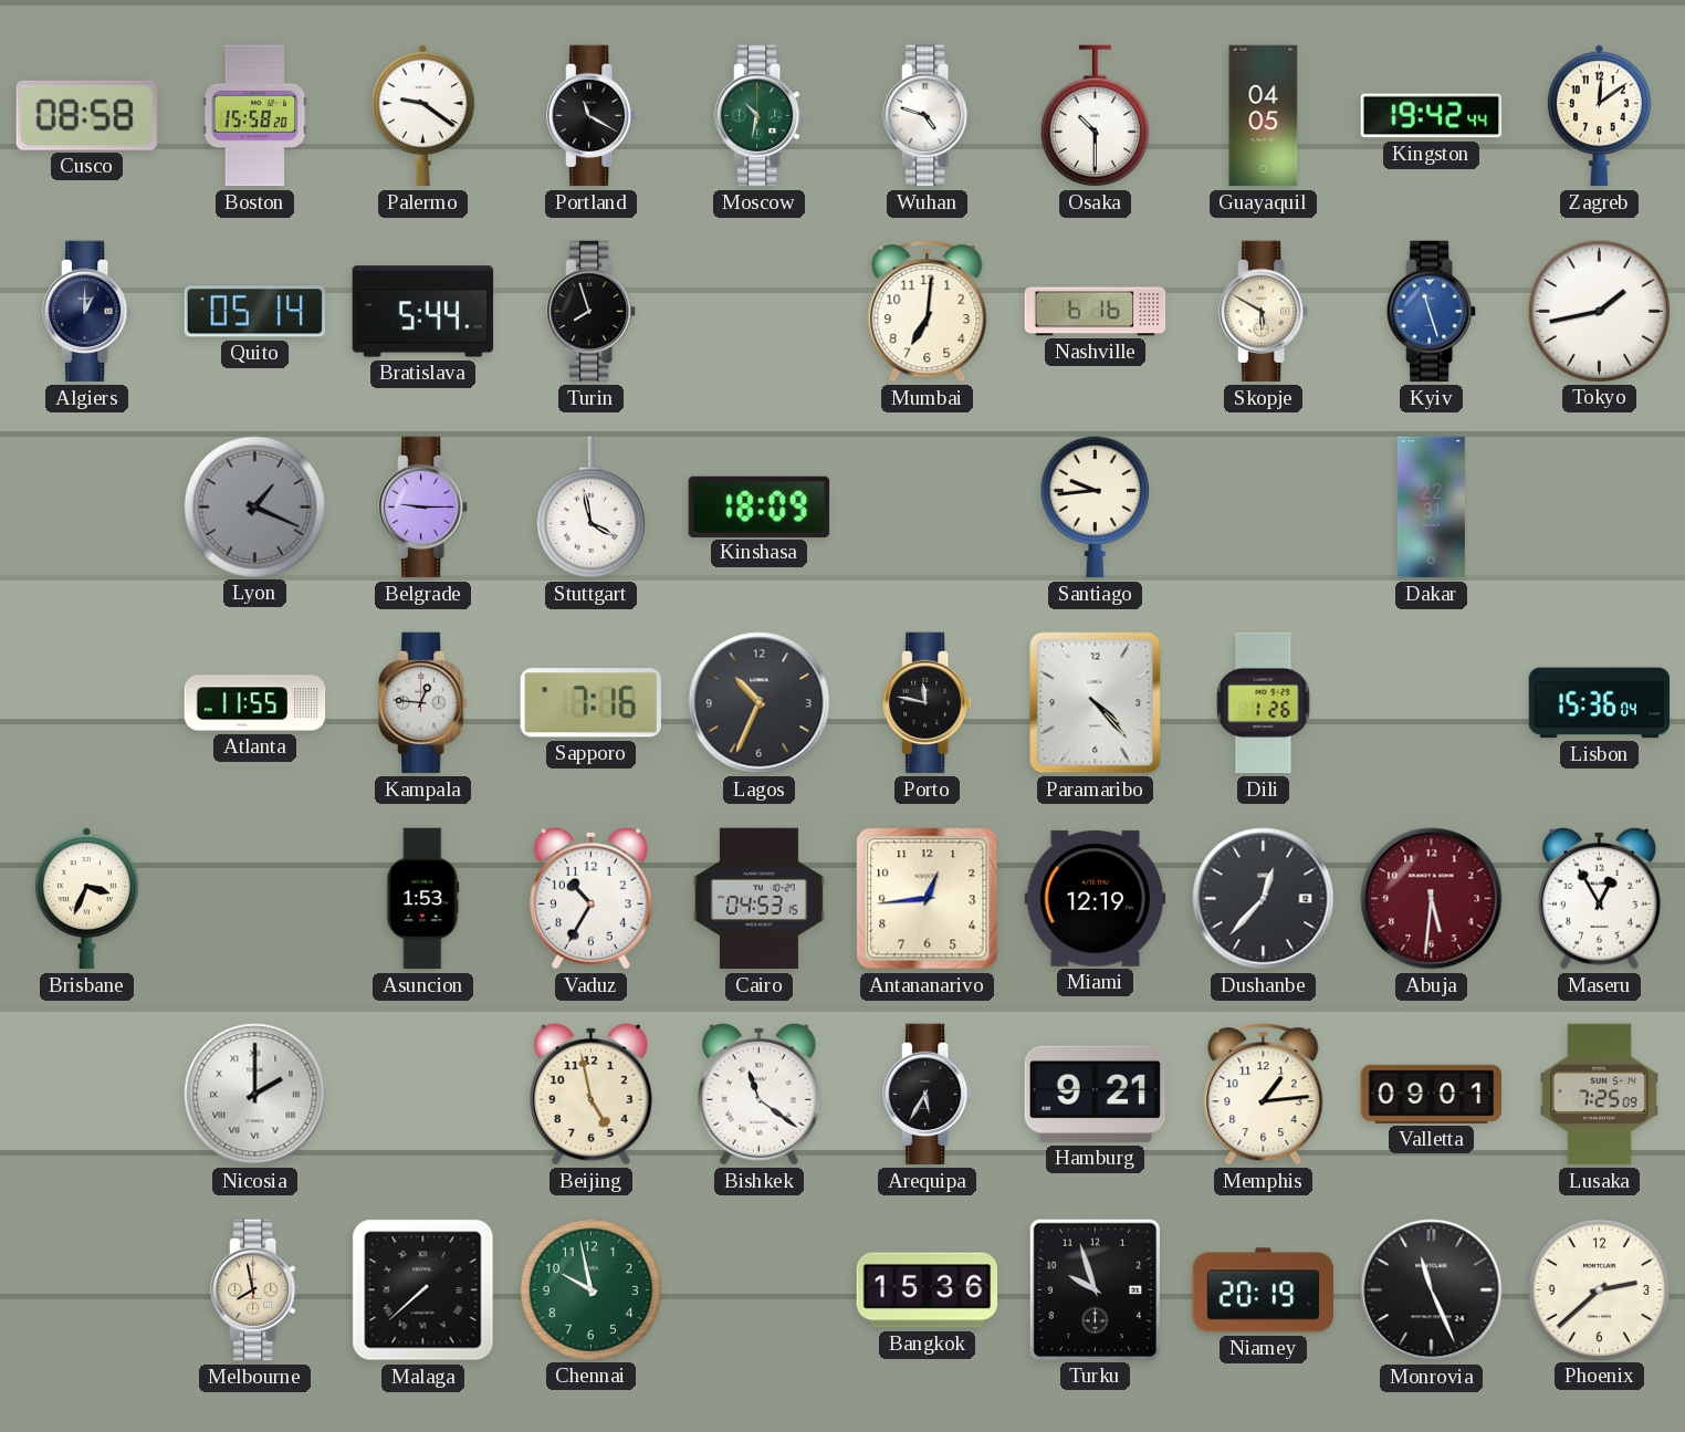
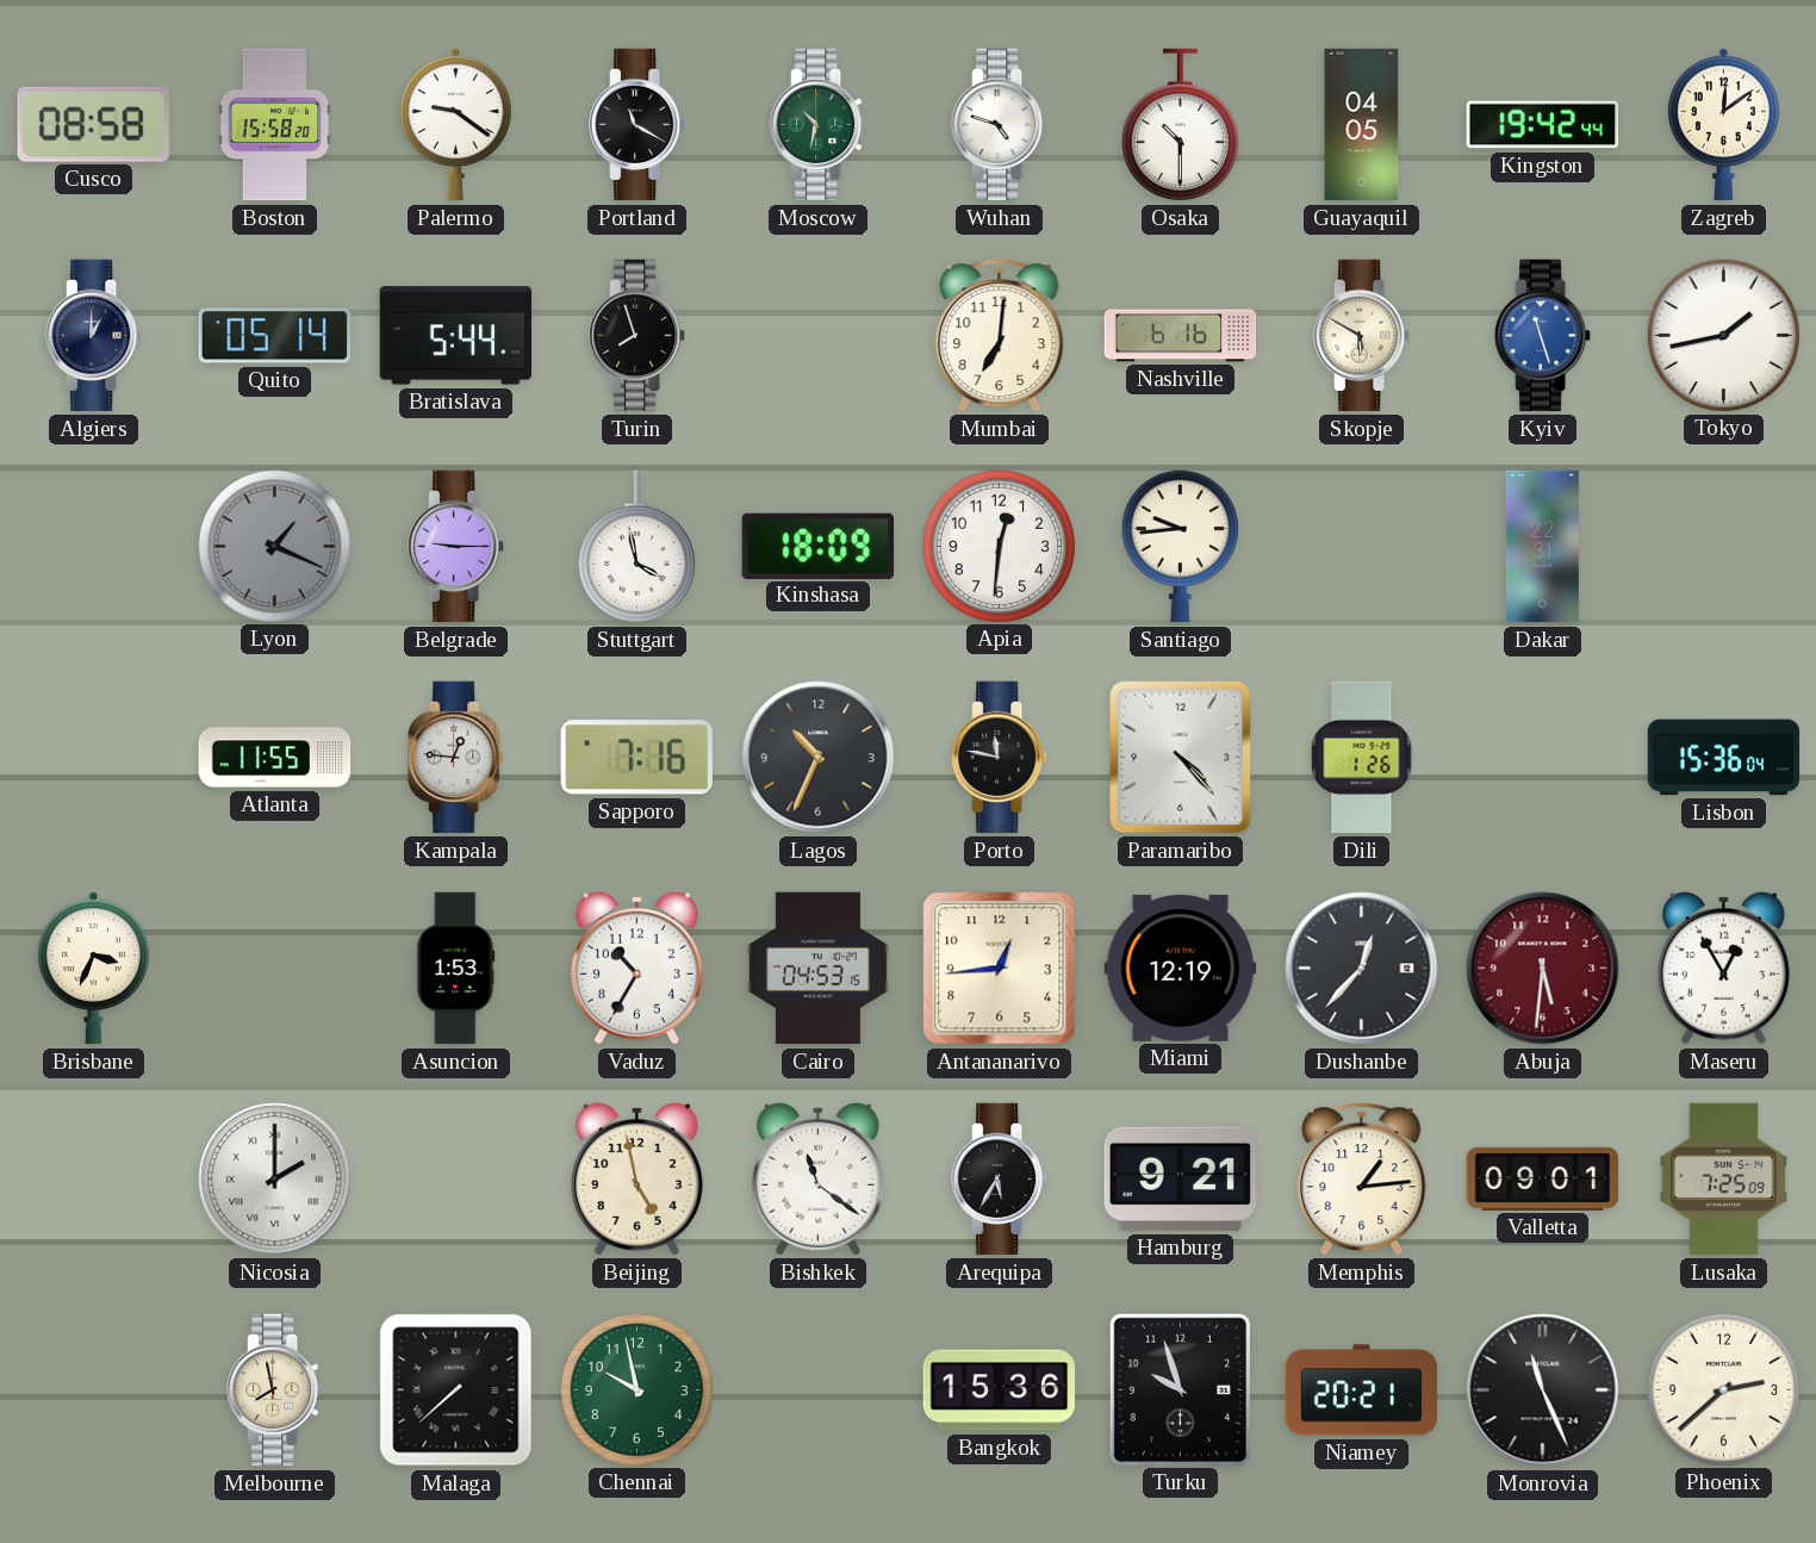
Apia: none -> 12:31
Niamey: 20:19 -> 20:21
